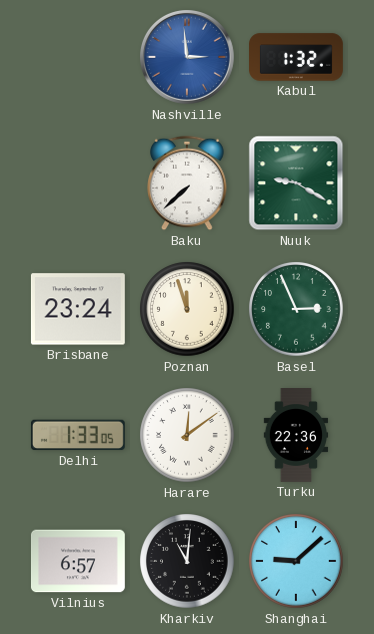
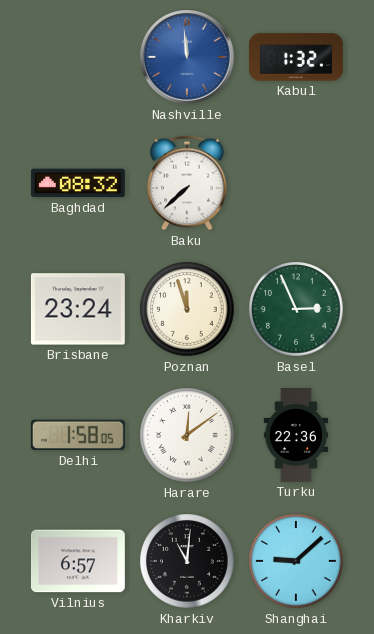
Nashville: 2:59 -> 11:59
Baghdad: none -> 08:32
Nuuk: 9:20 -> none
Delhi: 1:33 -> 1:58
